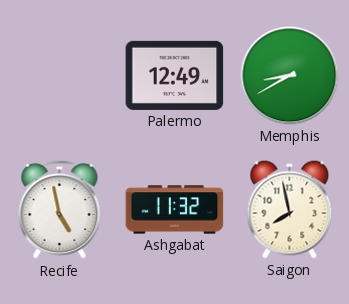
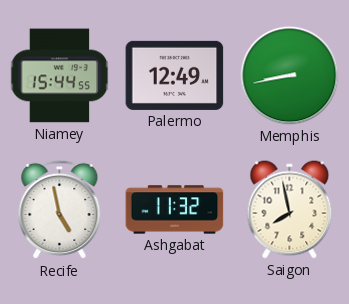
Niamey: none -> 15:44
Memphis: 8:40 -> 8:43
